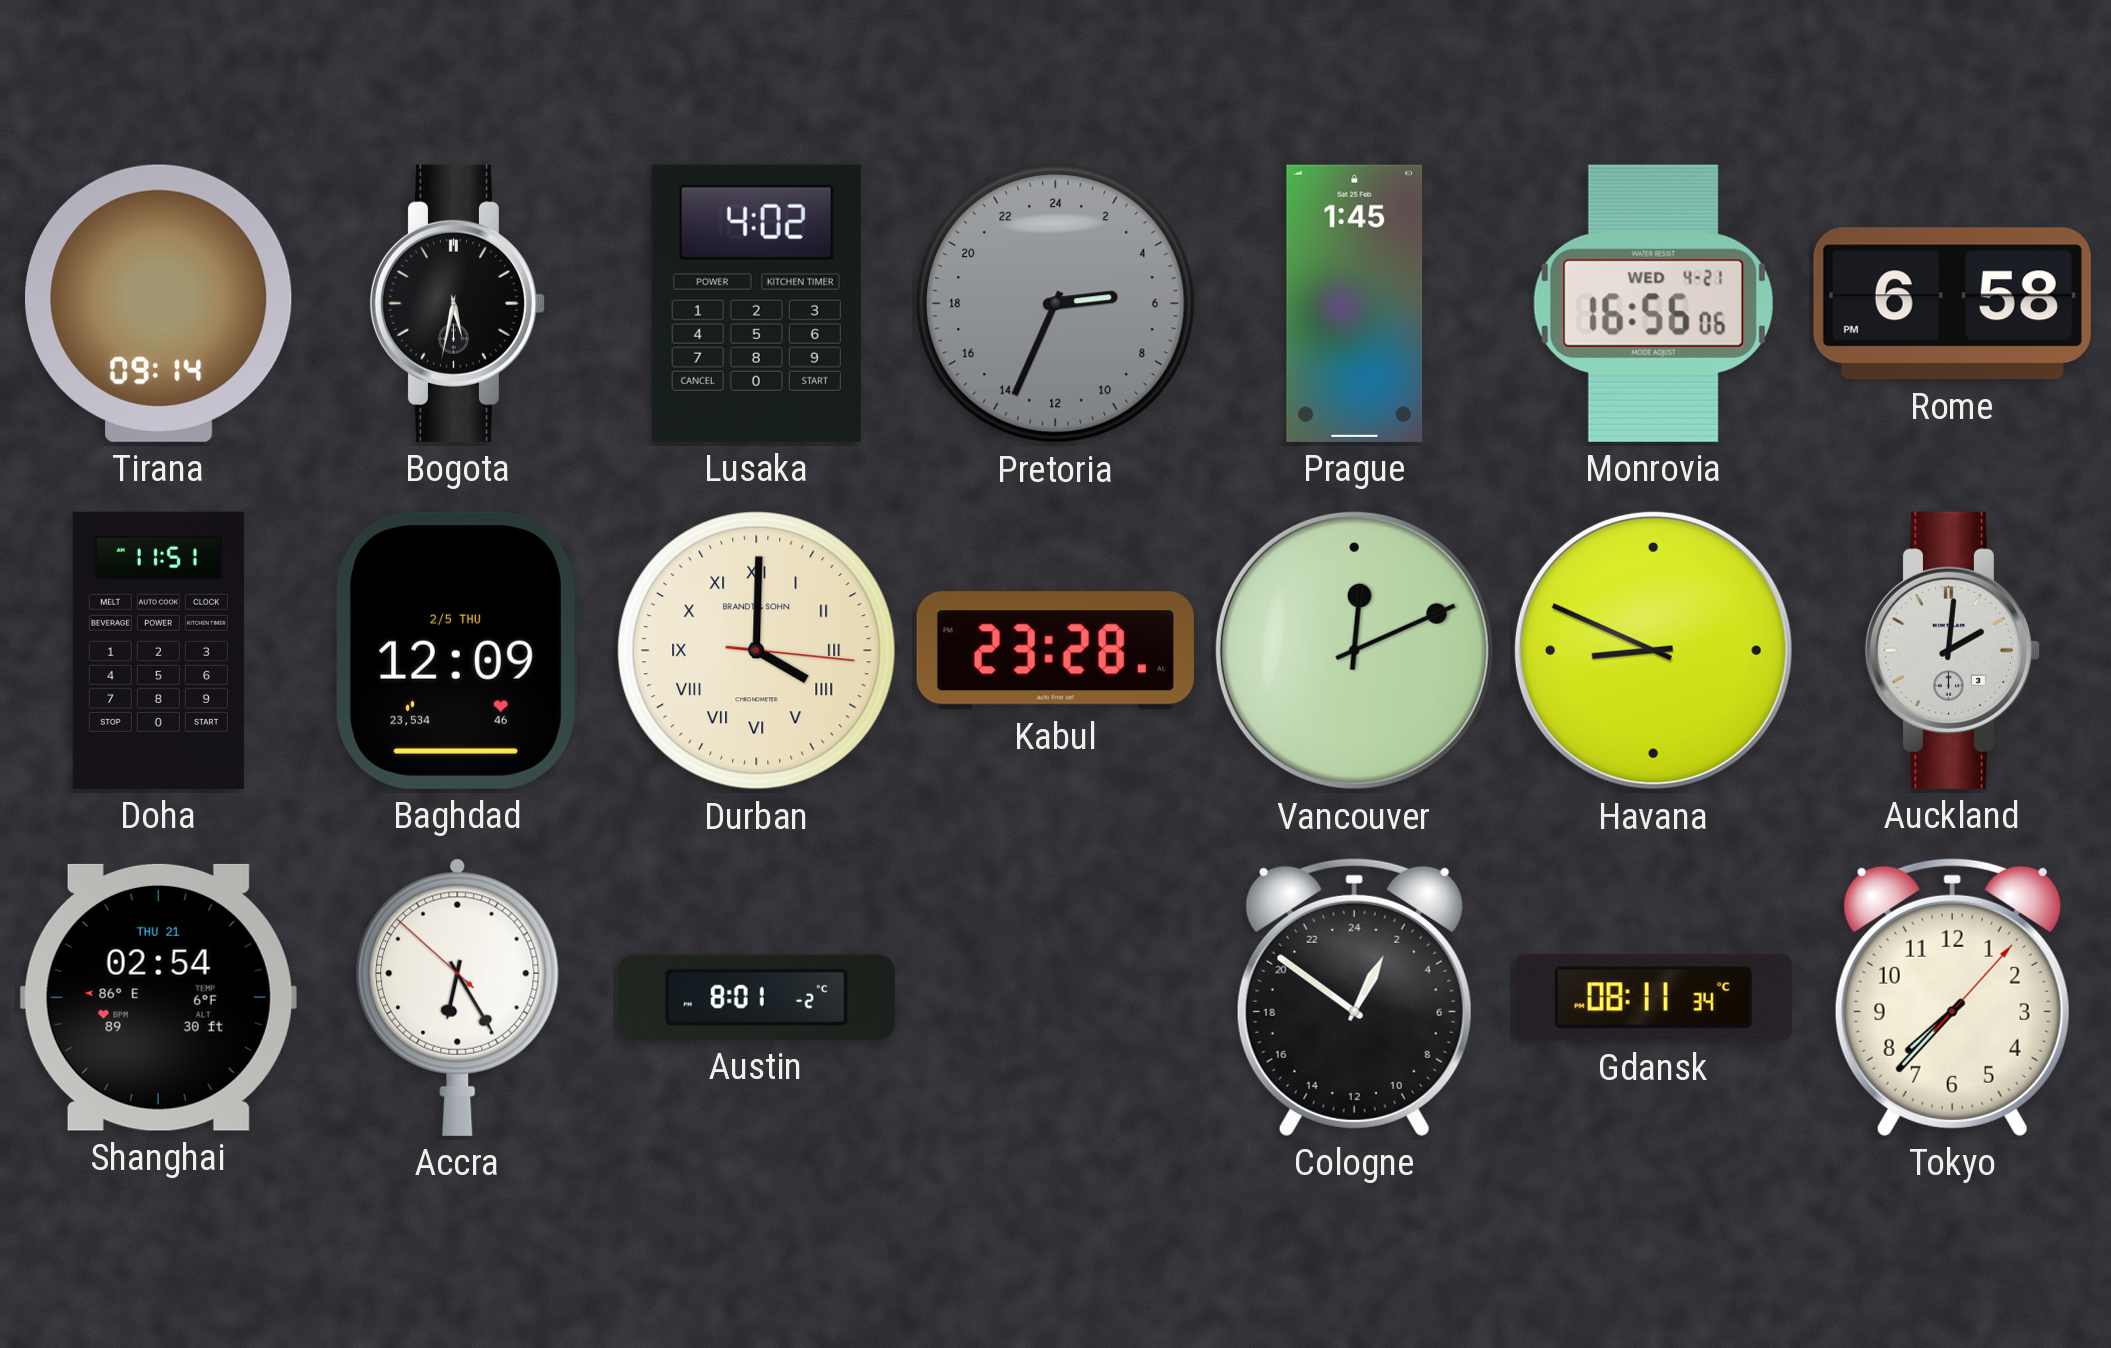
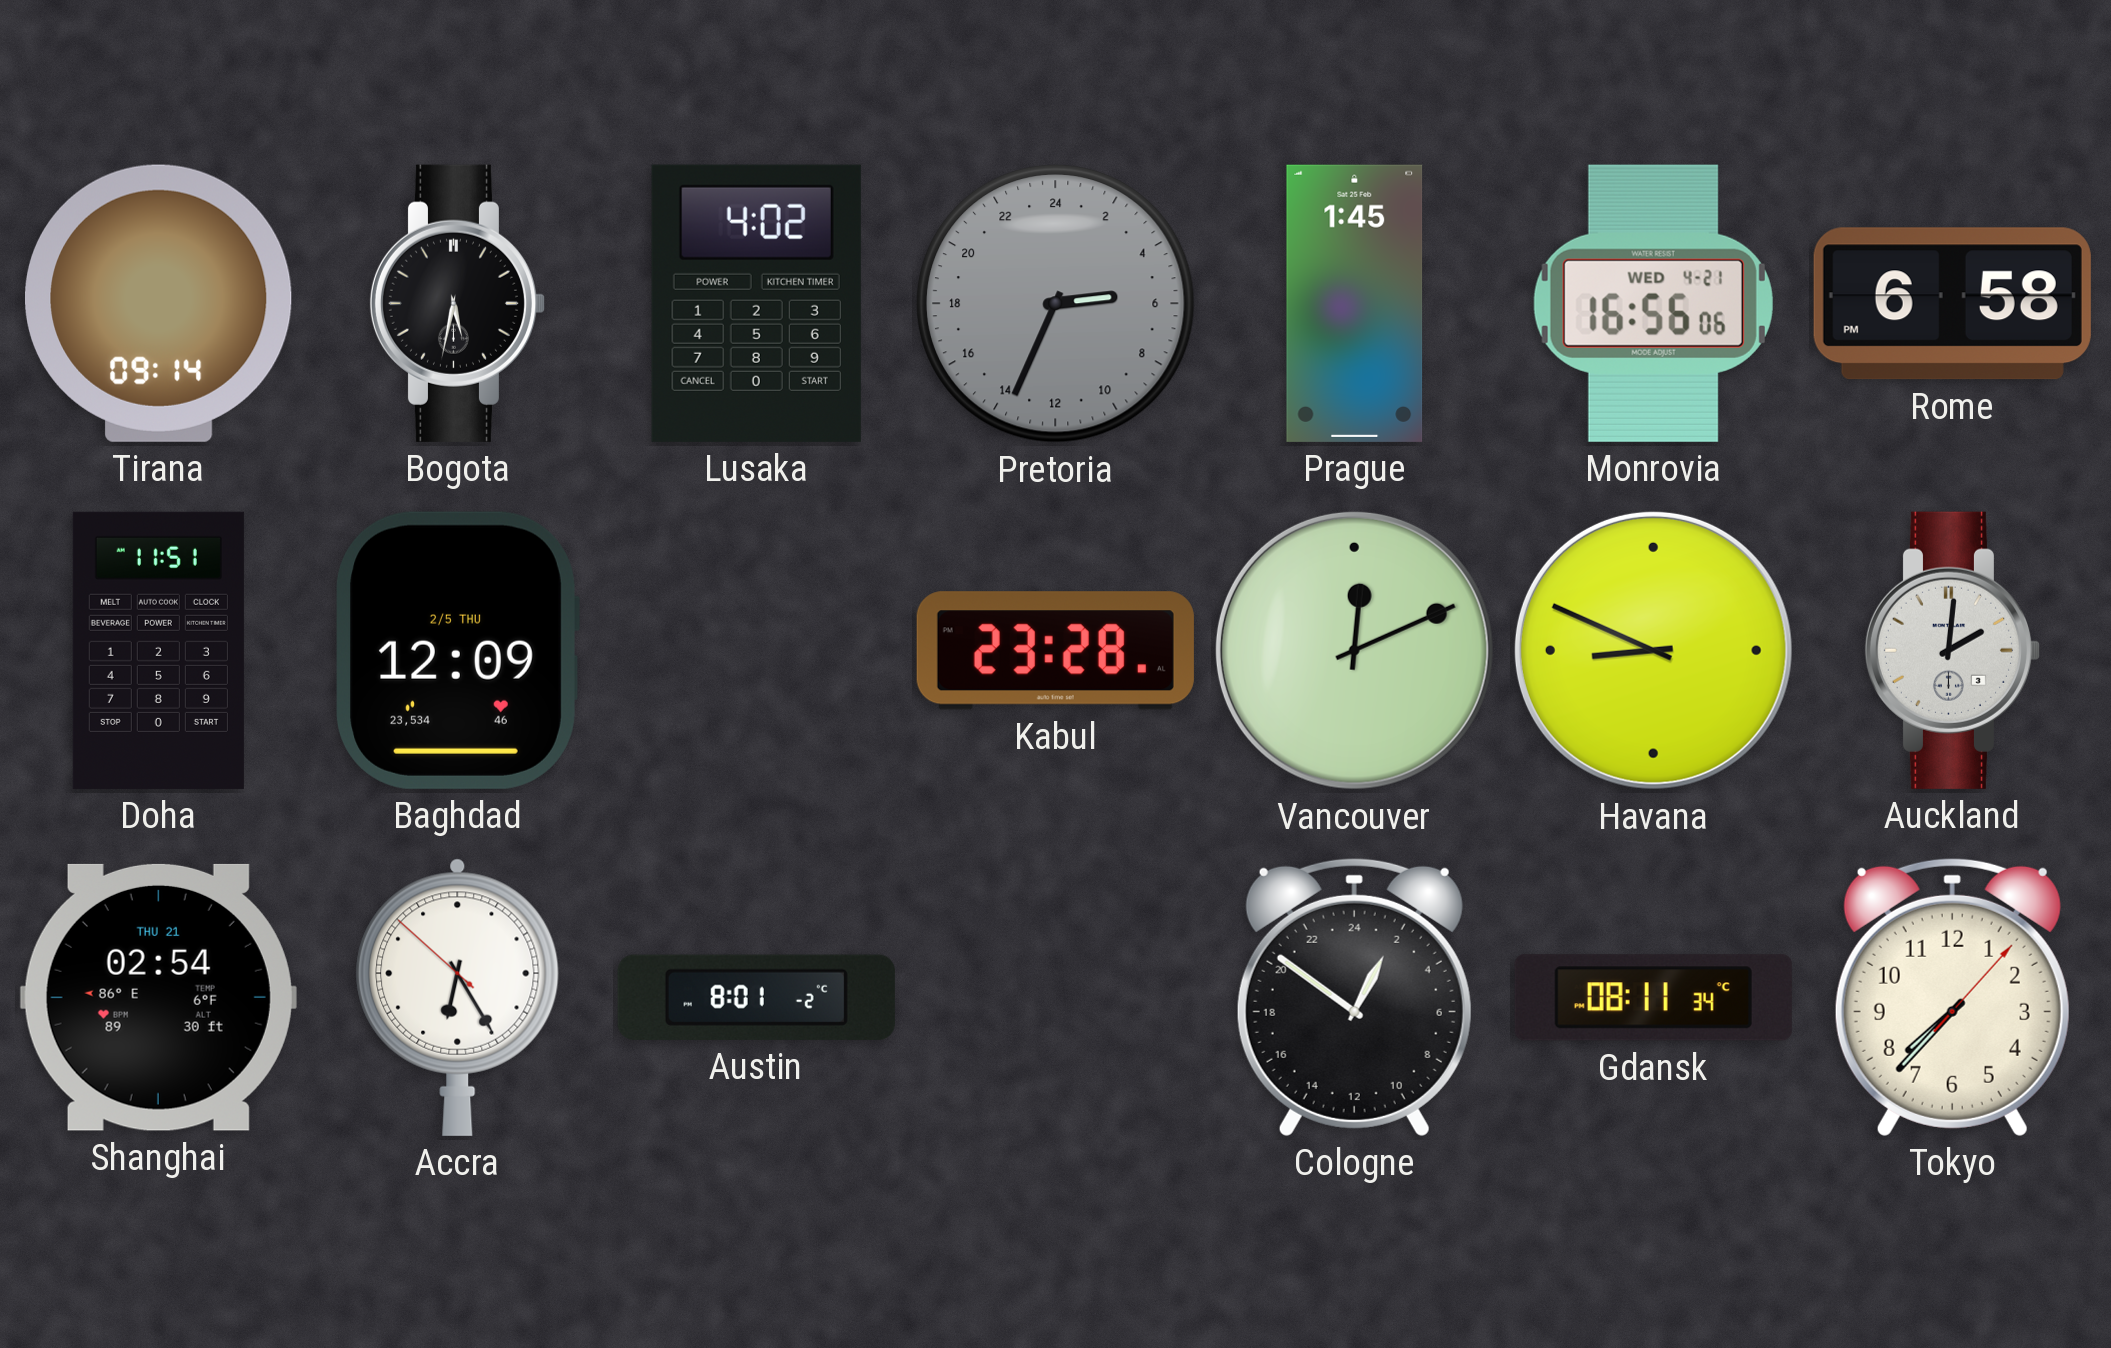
Durban: 4:00 -> none
